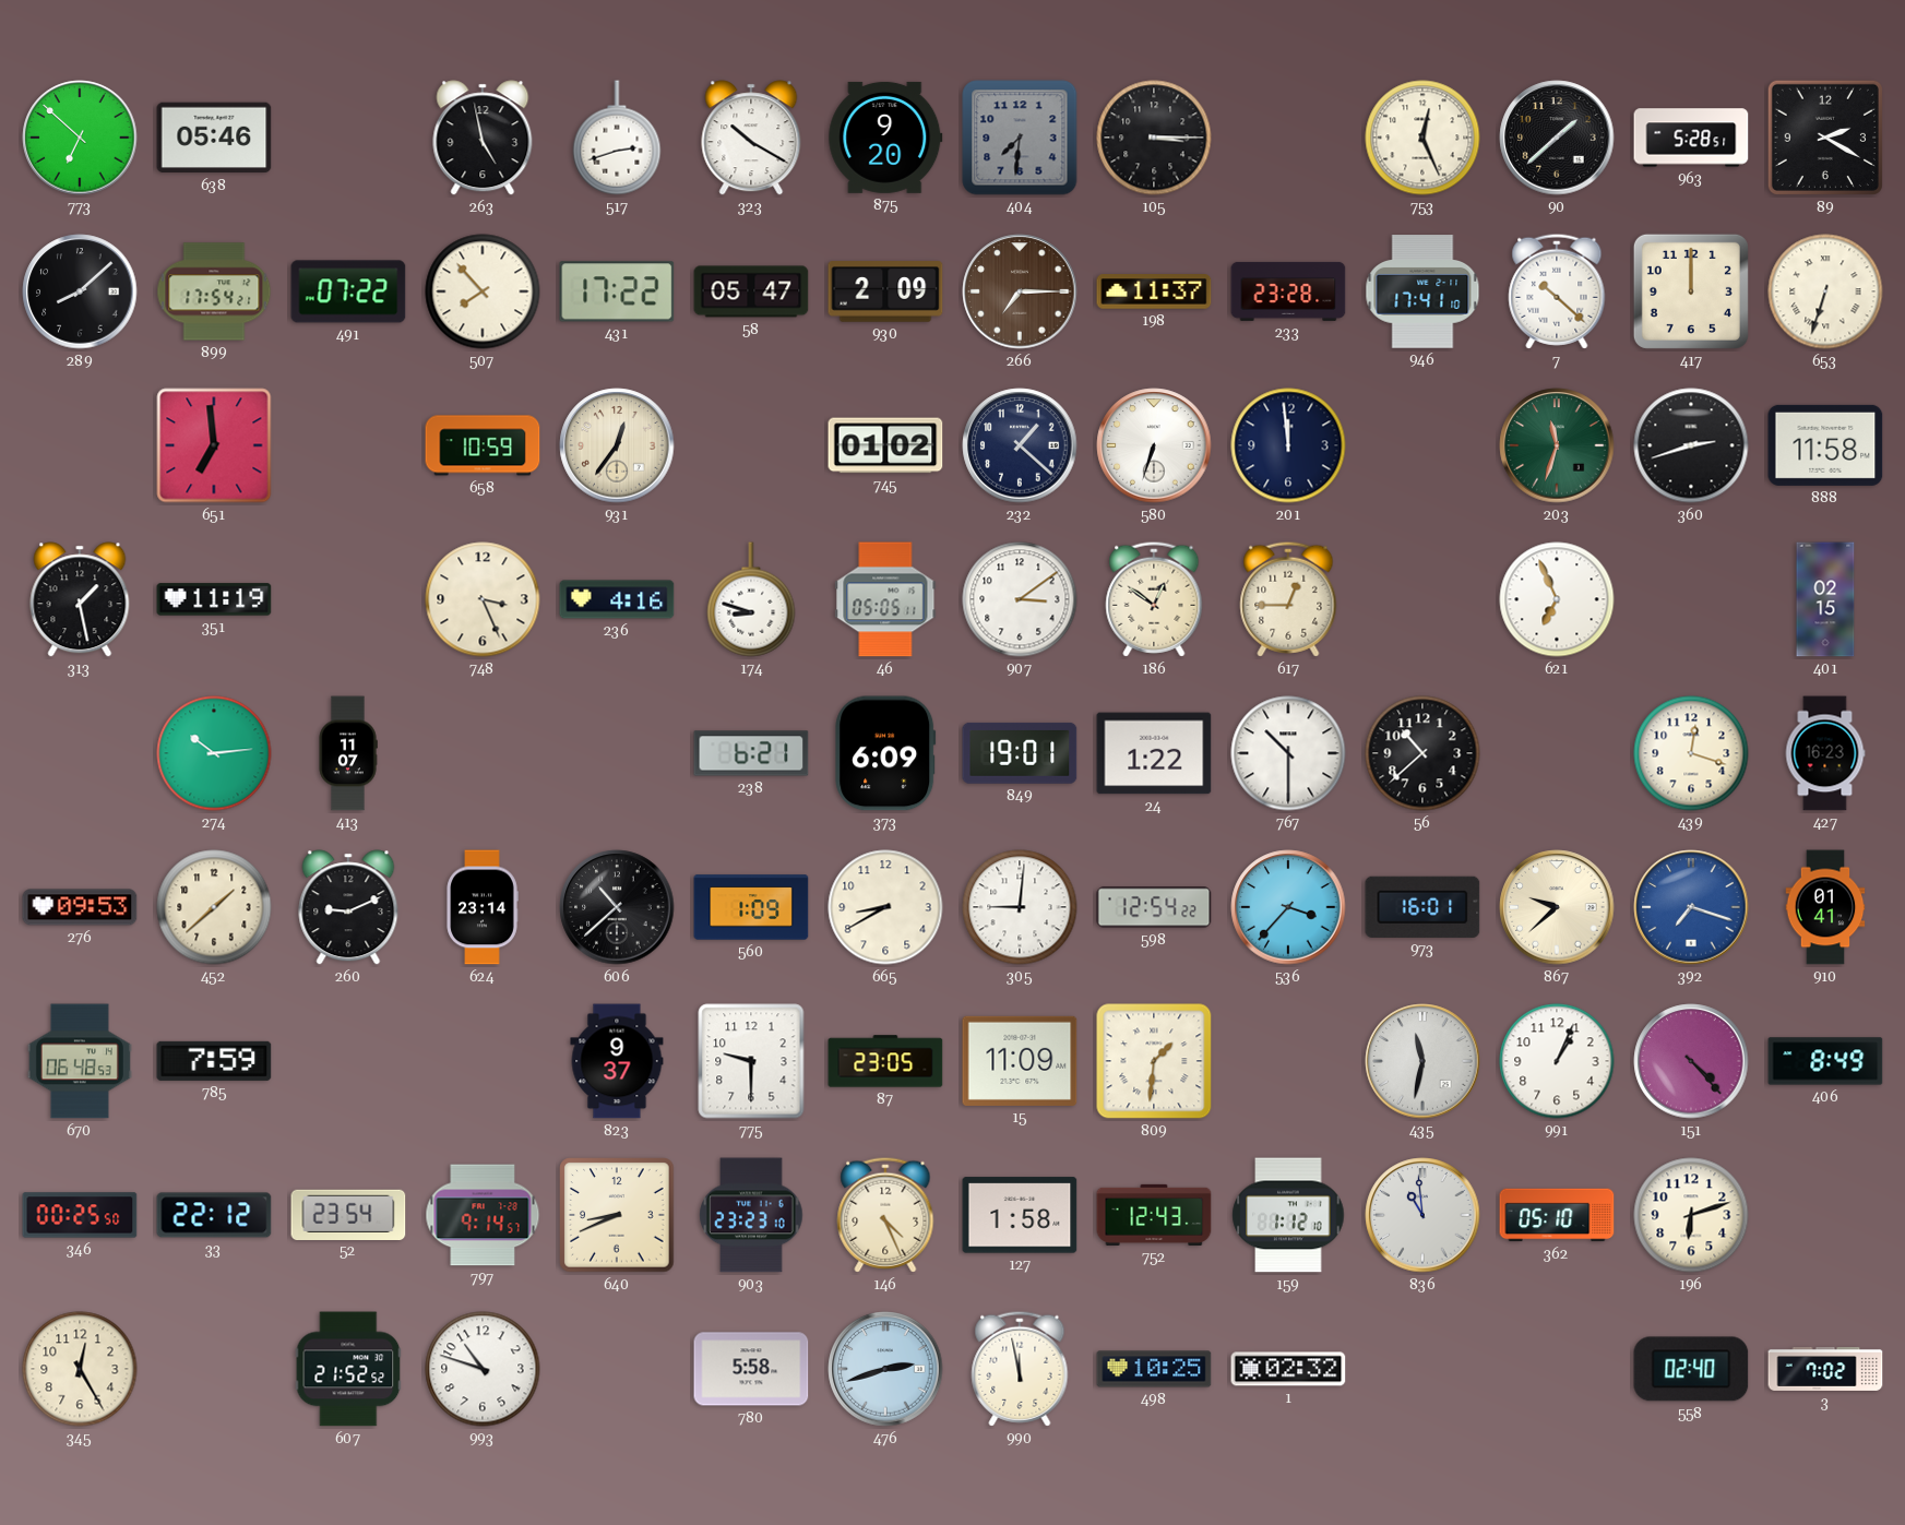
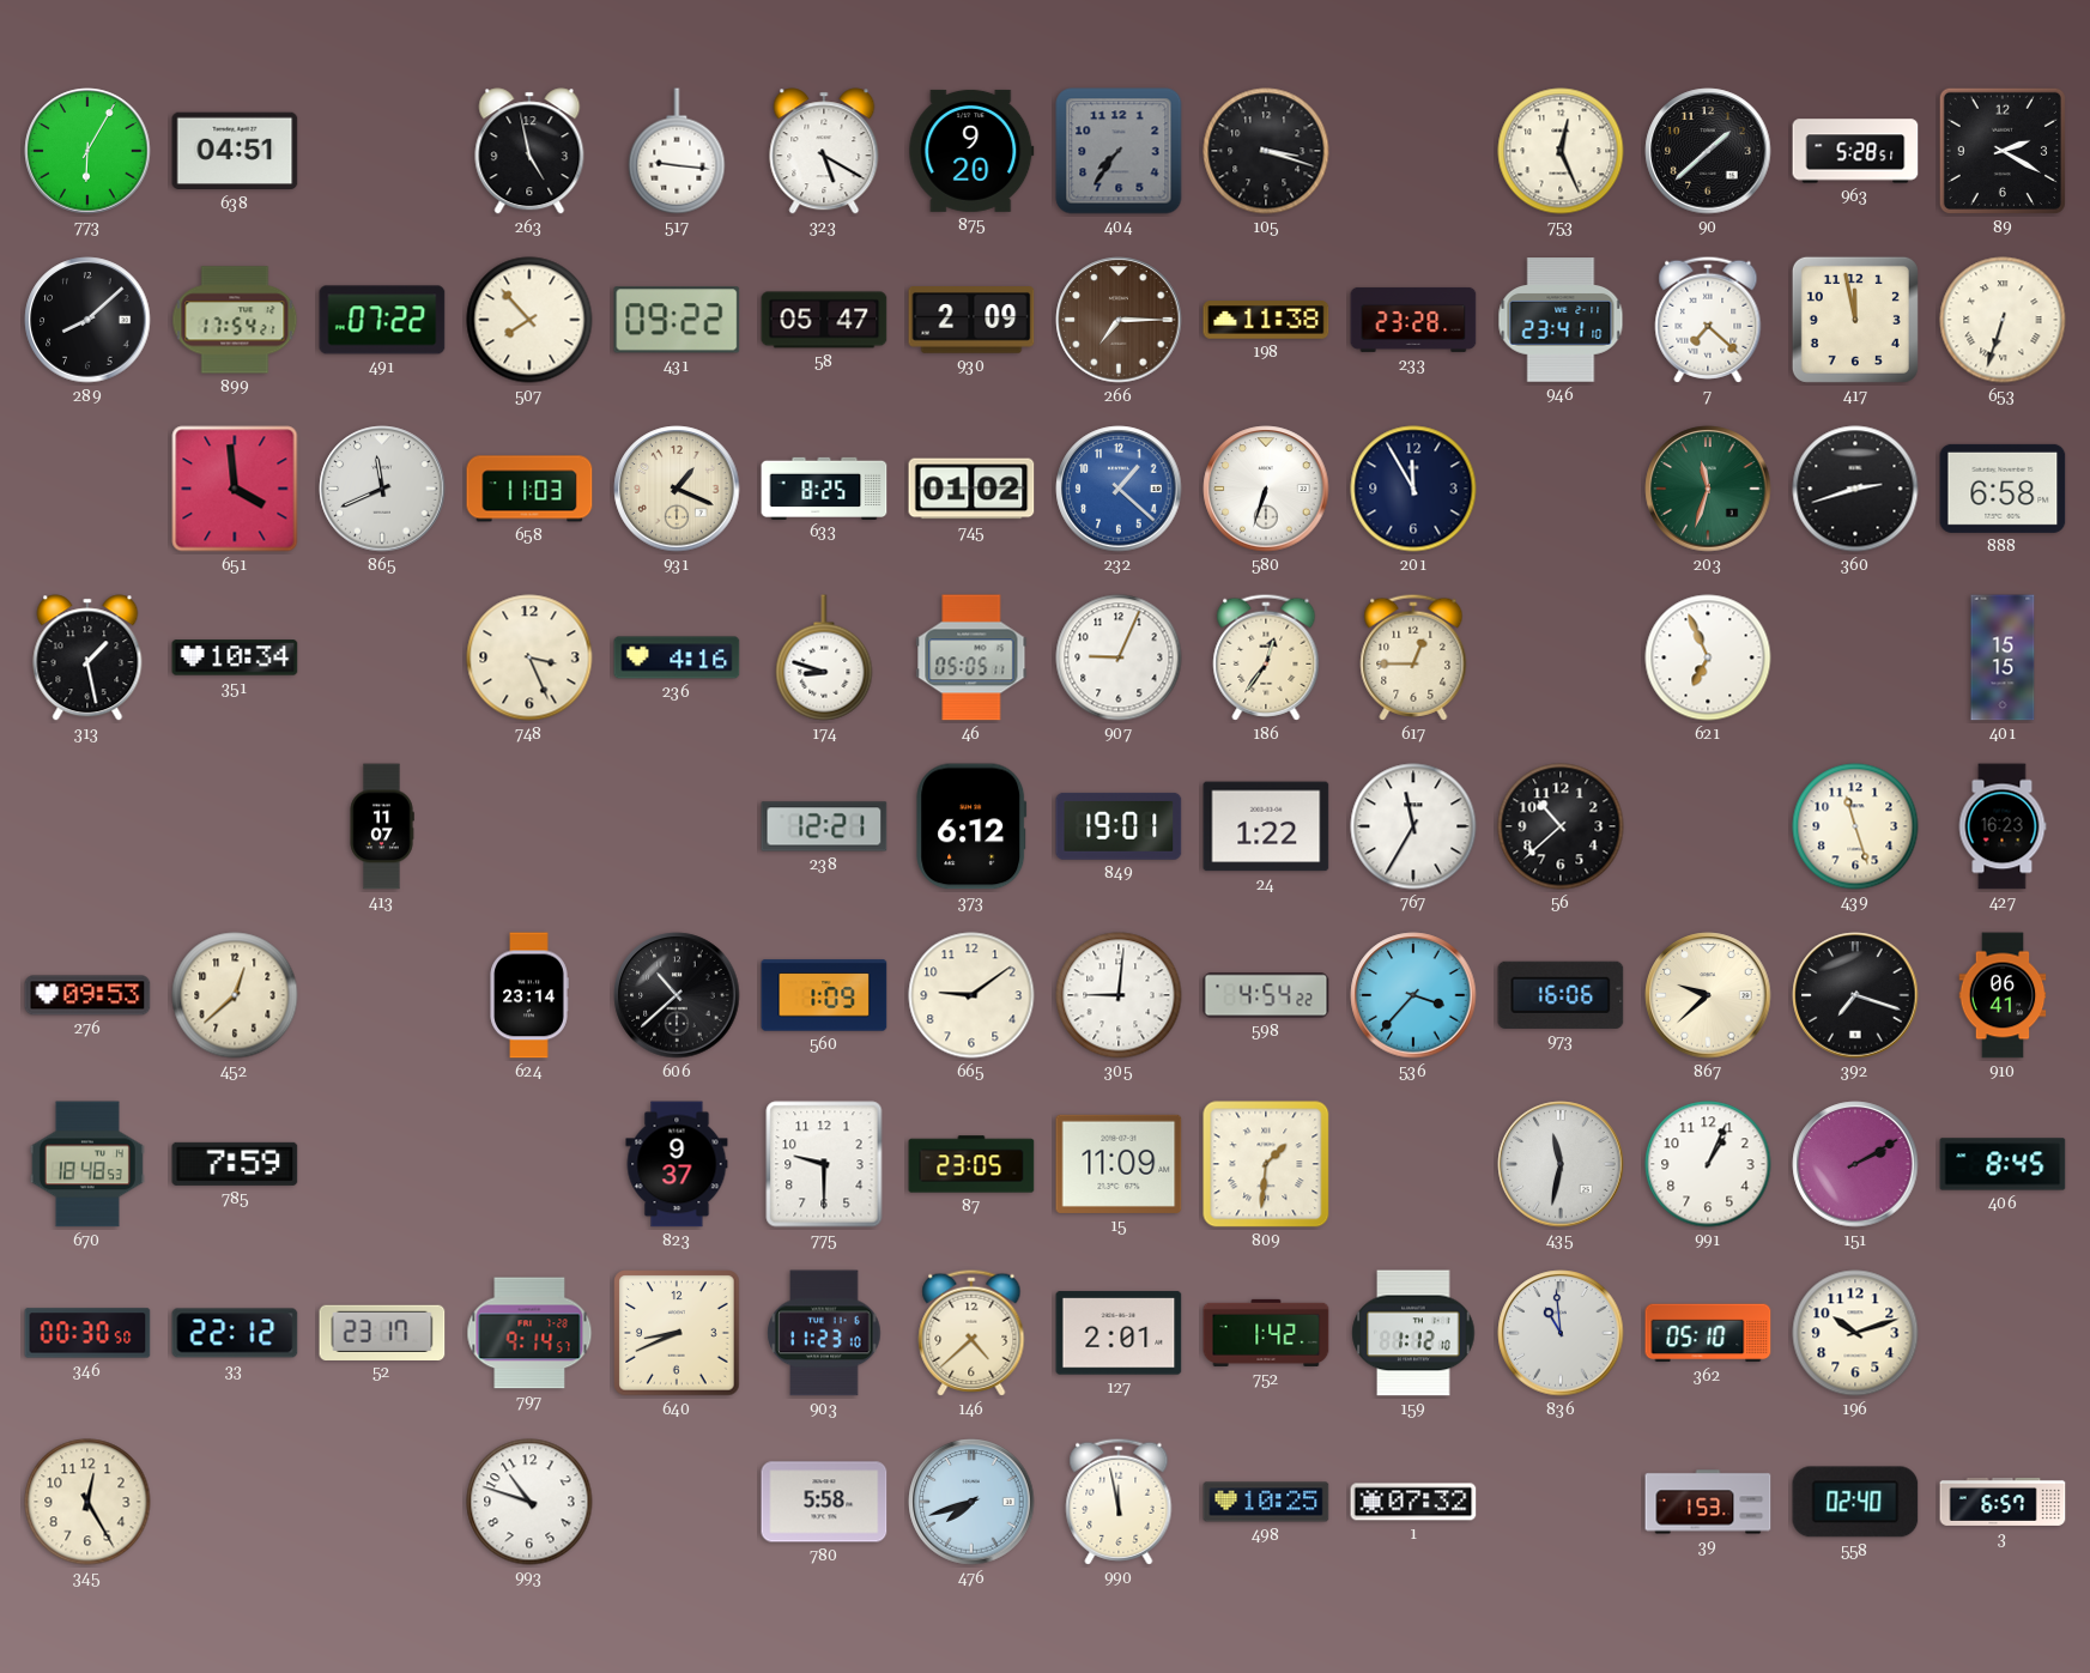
773: 6:52 -> 6:05
638: 05:46 -> 04:51
517: 2:42 -> 9:16
323: 10:20 -> 5:20
404: 7:31 -> 7:36
105: 3:15 -> 3:18
431: 17:22 -> 09:22
198: 11:37 -> 11:38
946: 17:41 -> 23:41
7: 10:22 -> 7:22
417: 12:00 -> 11:58
651: 6:59 -> 3:59
865: none -> 11:41
658: 10:59 -> 11:03
931: 12:36 -> 1:19
633: none -> 8:25
232 dial: navy -> blue
201: 11:59 -> 11:55
888: 11:58 -> 6:58
351: 11:19 -> 10:34
907: 3:09 -> 9:04
186: 12:51 -> 12:36
401: 02:15 -> 15:15
274: 10:14 -> none
238: 6:21 -> 12:21
373: 6:09 -> 6:12
767: 10:30 -> 11:35
439: 12:18 -> 11:27
452: 1:38 -> 12:38
260: 9:11 -> none
665: 8:40 -> 9:09
598: 12:54 -> 4:54
973: 16:01 -> 16:06
392 dial: blue -> black
910: 01:41 -> 06:41
670: 06:48 -> 18:48
151: 4:23 -> 2:10
406: 8:49 -> 8:45
346: 00:25 -> 00:30
52: 23:54 -> 23:17
903: 23:23 -> 11:23
146: 4:26 -> 4:38
127: 1:58 -> 2:01
752: 12:43 -> 1:42
196: 6:12 -> 10:12
607: 21:52 -> none
476: 2:42 -> 7:42
1: 02:32 -> 07:32
39: none -> 1:53
3: 7:02 -> 6:57
